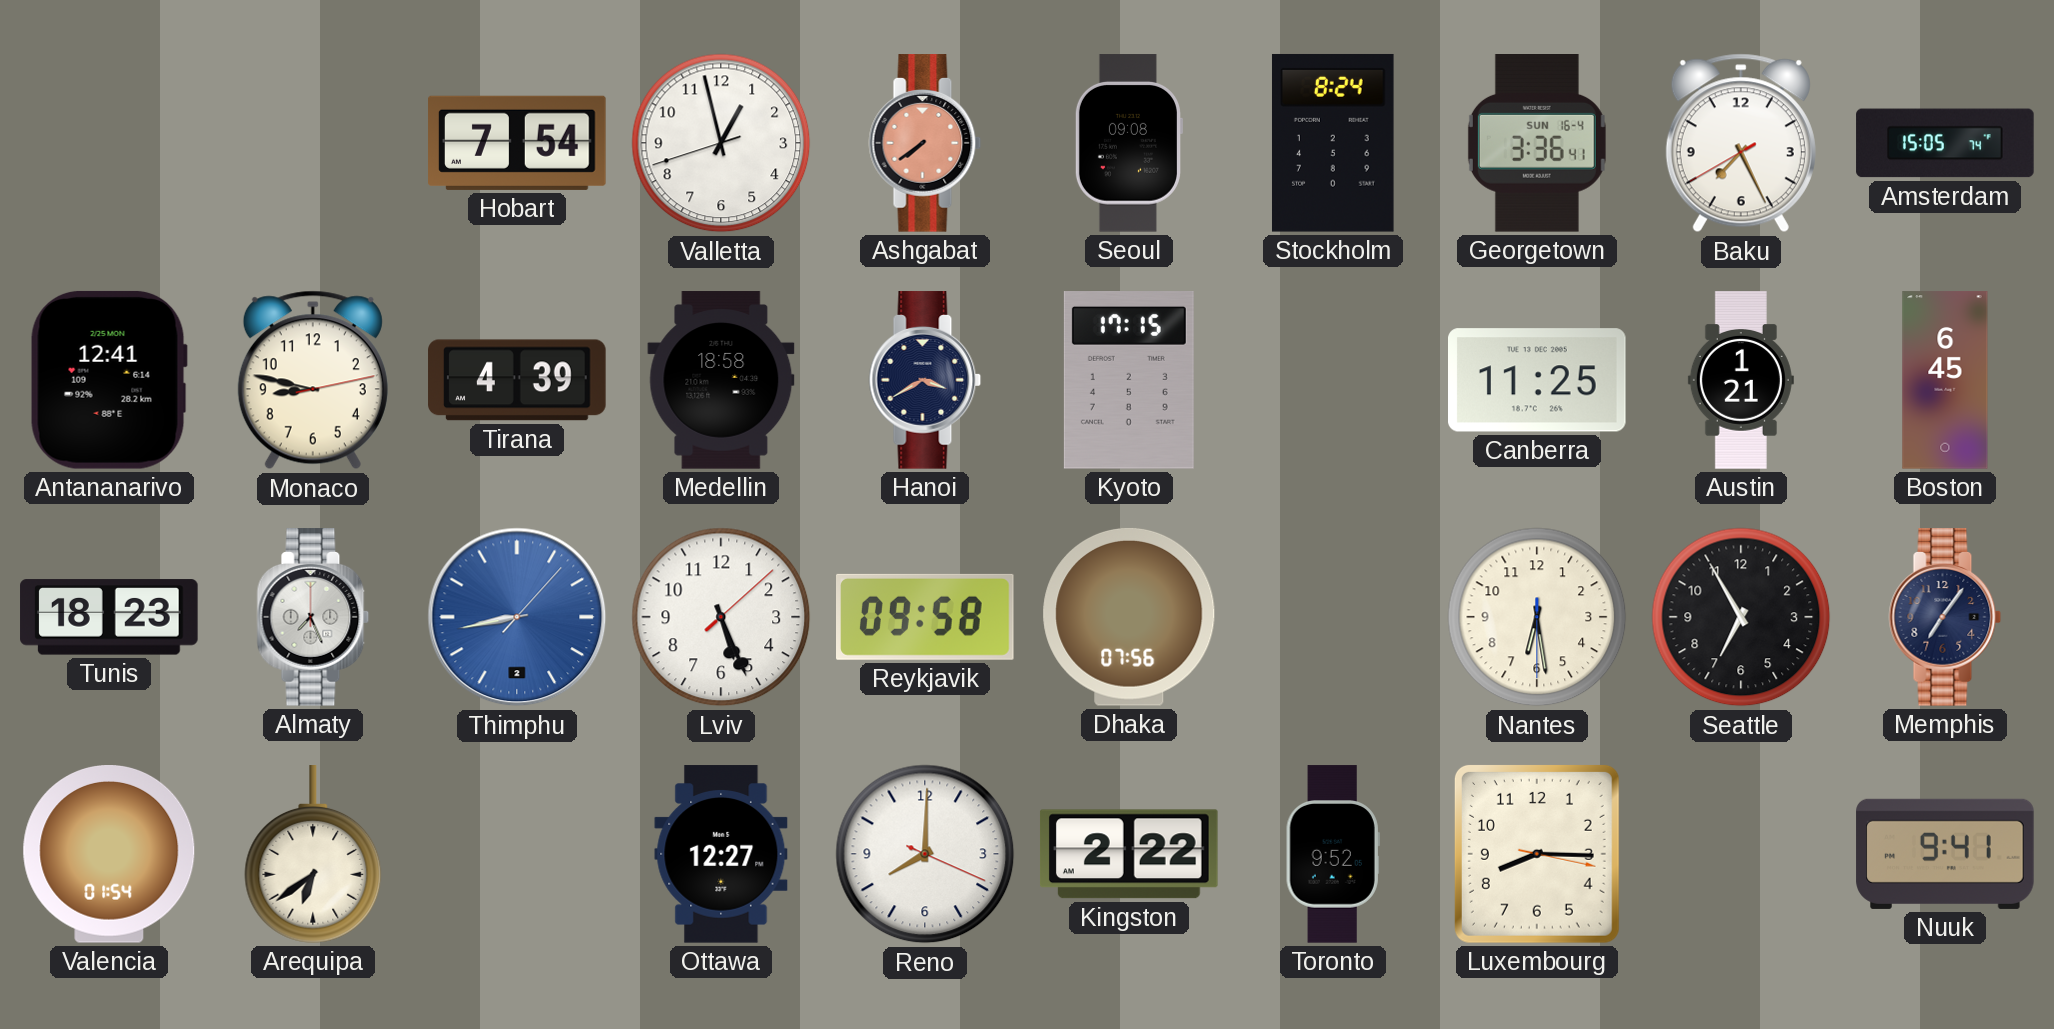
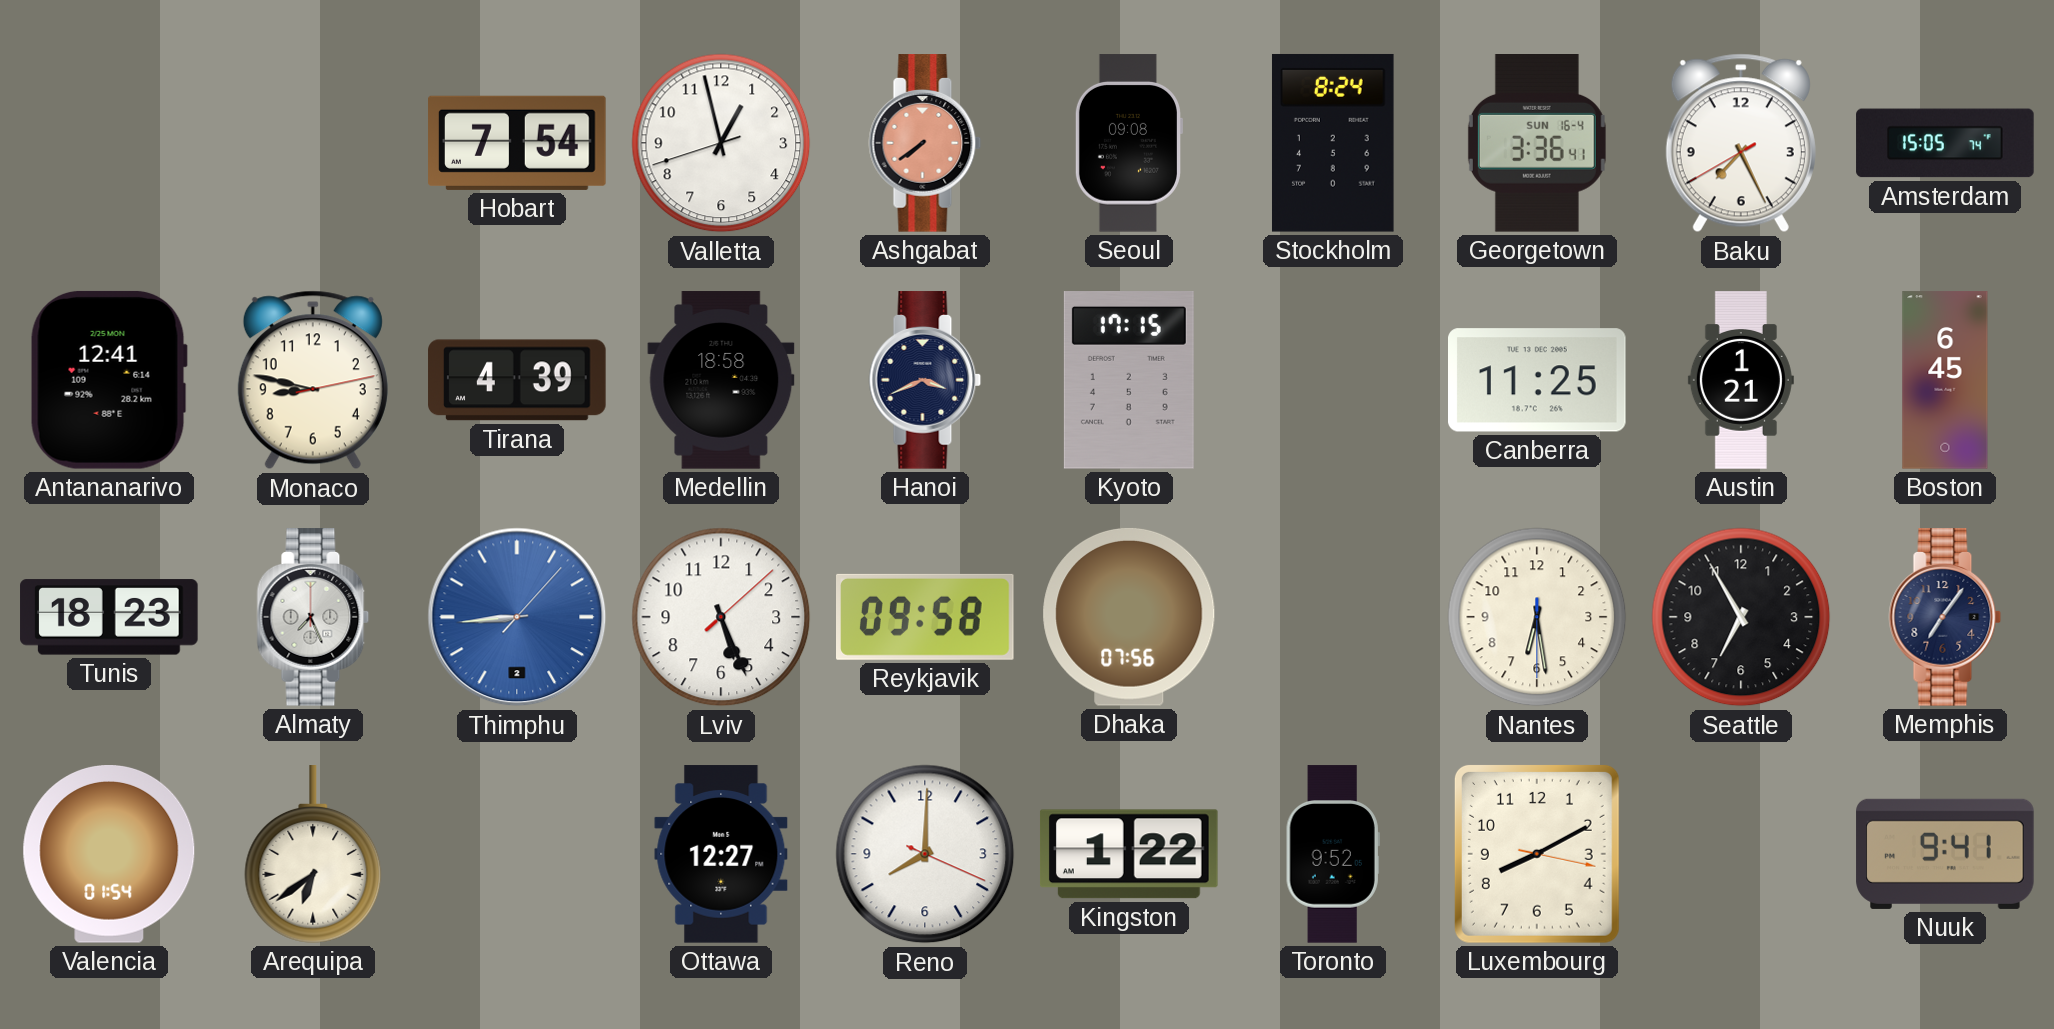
Hanoi: 3:40 -> 3:41
Thimphu: 8:43 -> 8:44
Kingston: 2:22 -> 1:22
Luxembourg: 8:15 -> 8:10
